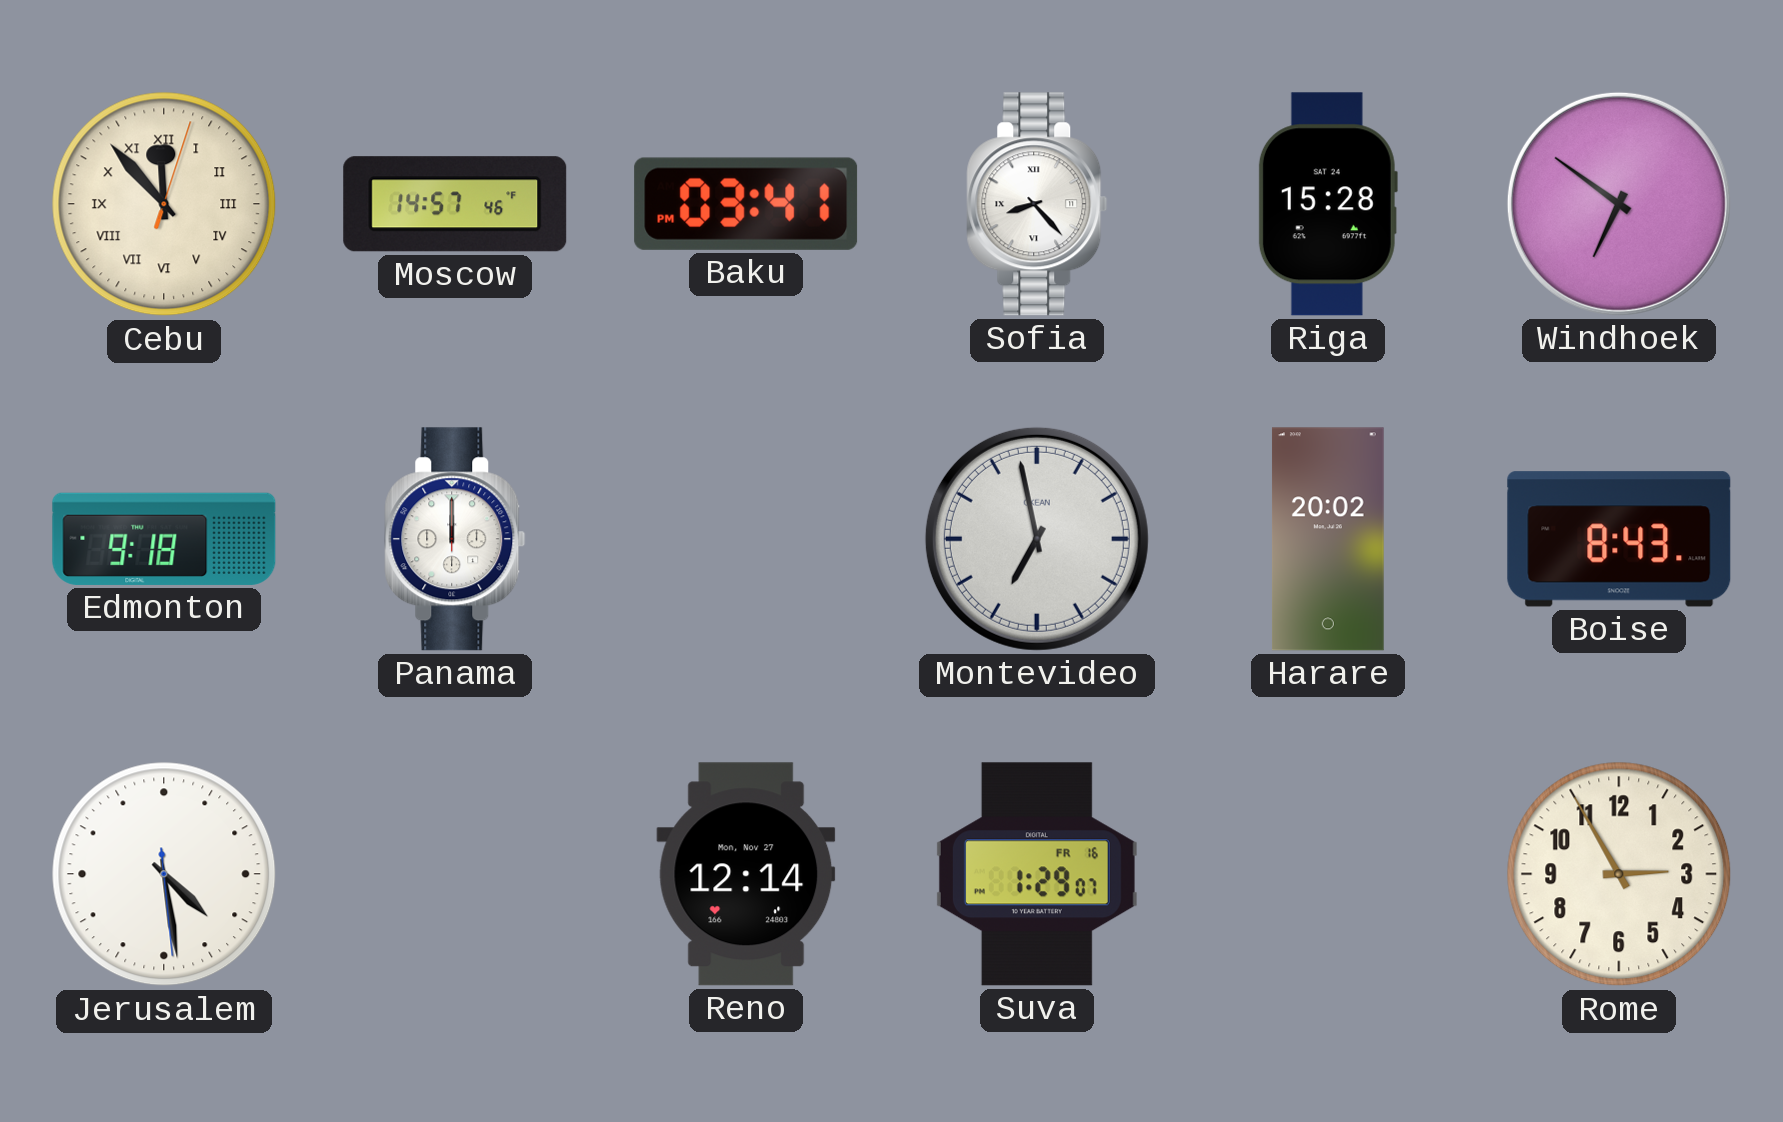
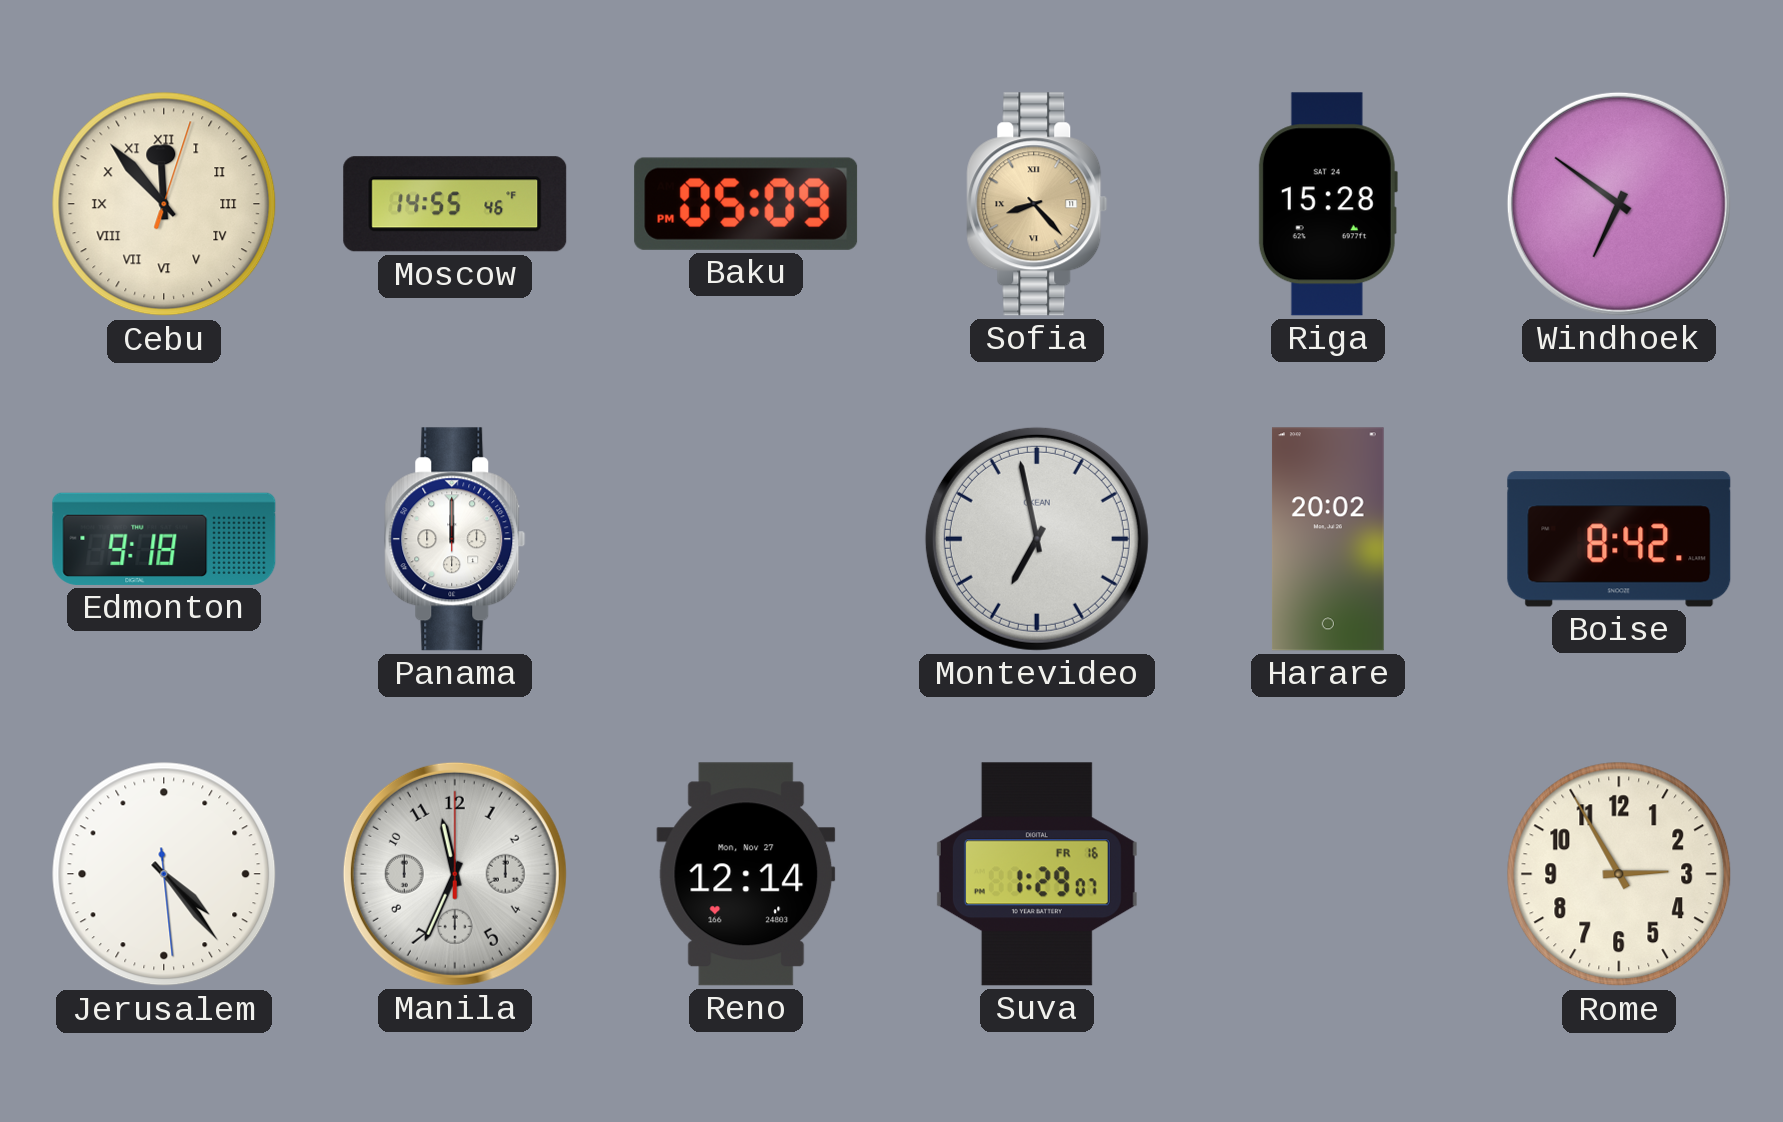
Moscow: 14:57 -> 14:55
Baku: 03:41 -> 05:09
Sofia dial: white -> champagne
Boise: 8:43 -> 8:42
Jerusalem: 4:28 -> 4:23
Manila: none -> 11:34
